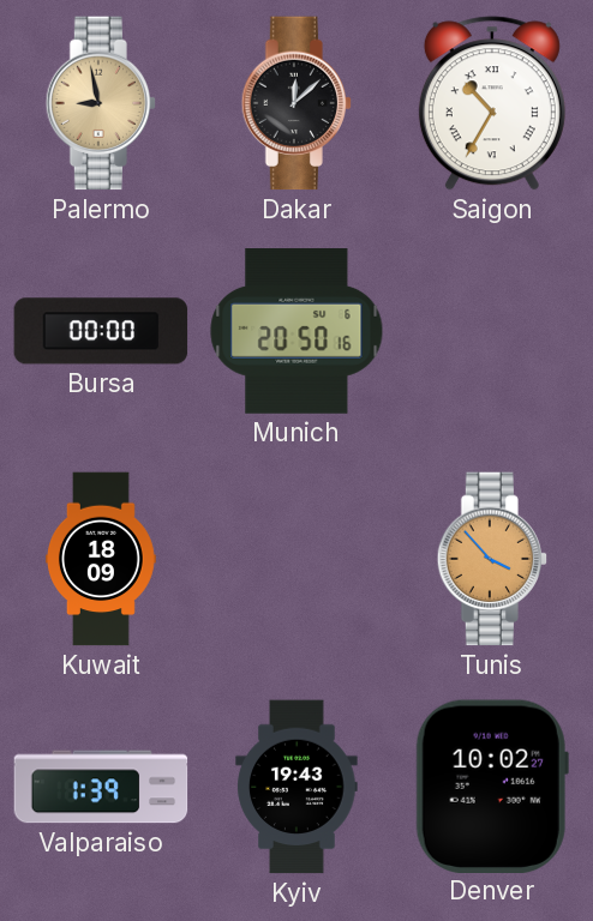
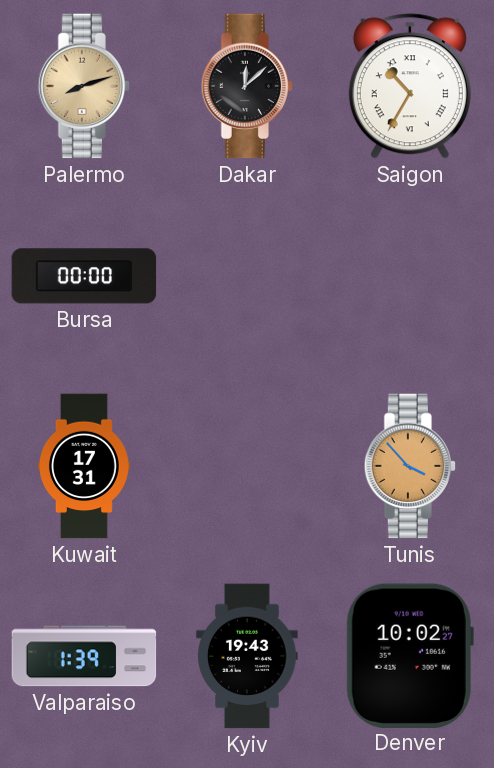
Palermo: 8:58 -> 8:12
Munich: 20:50 -> none
Kuwait: 18:09 -> 17:31
